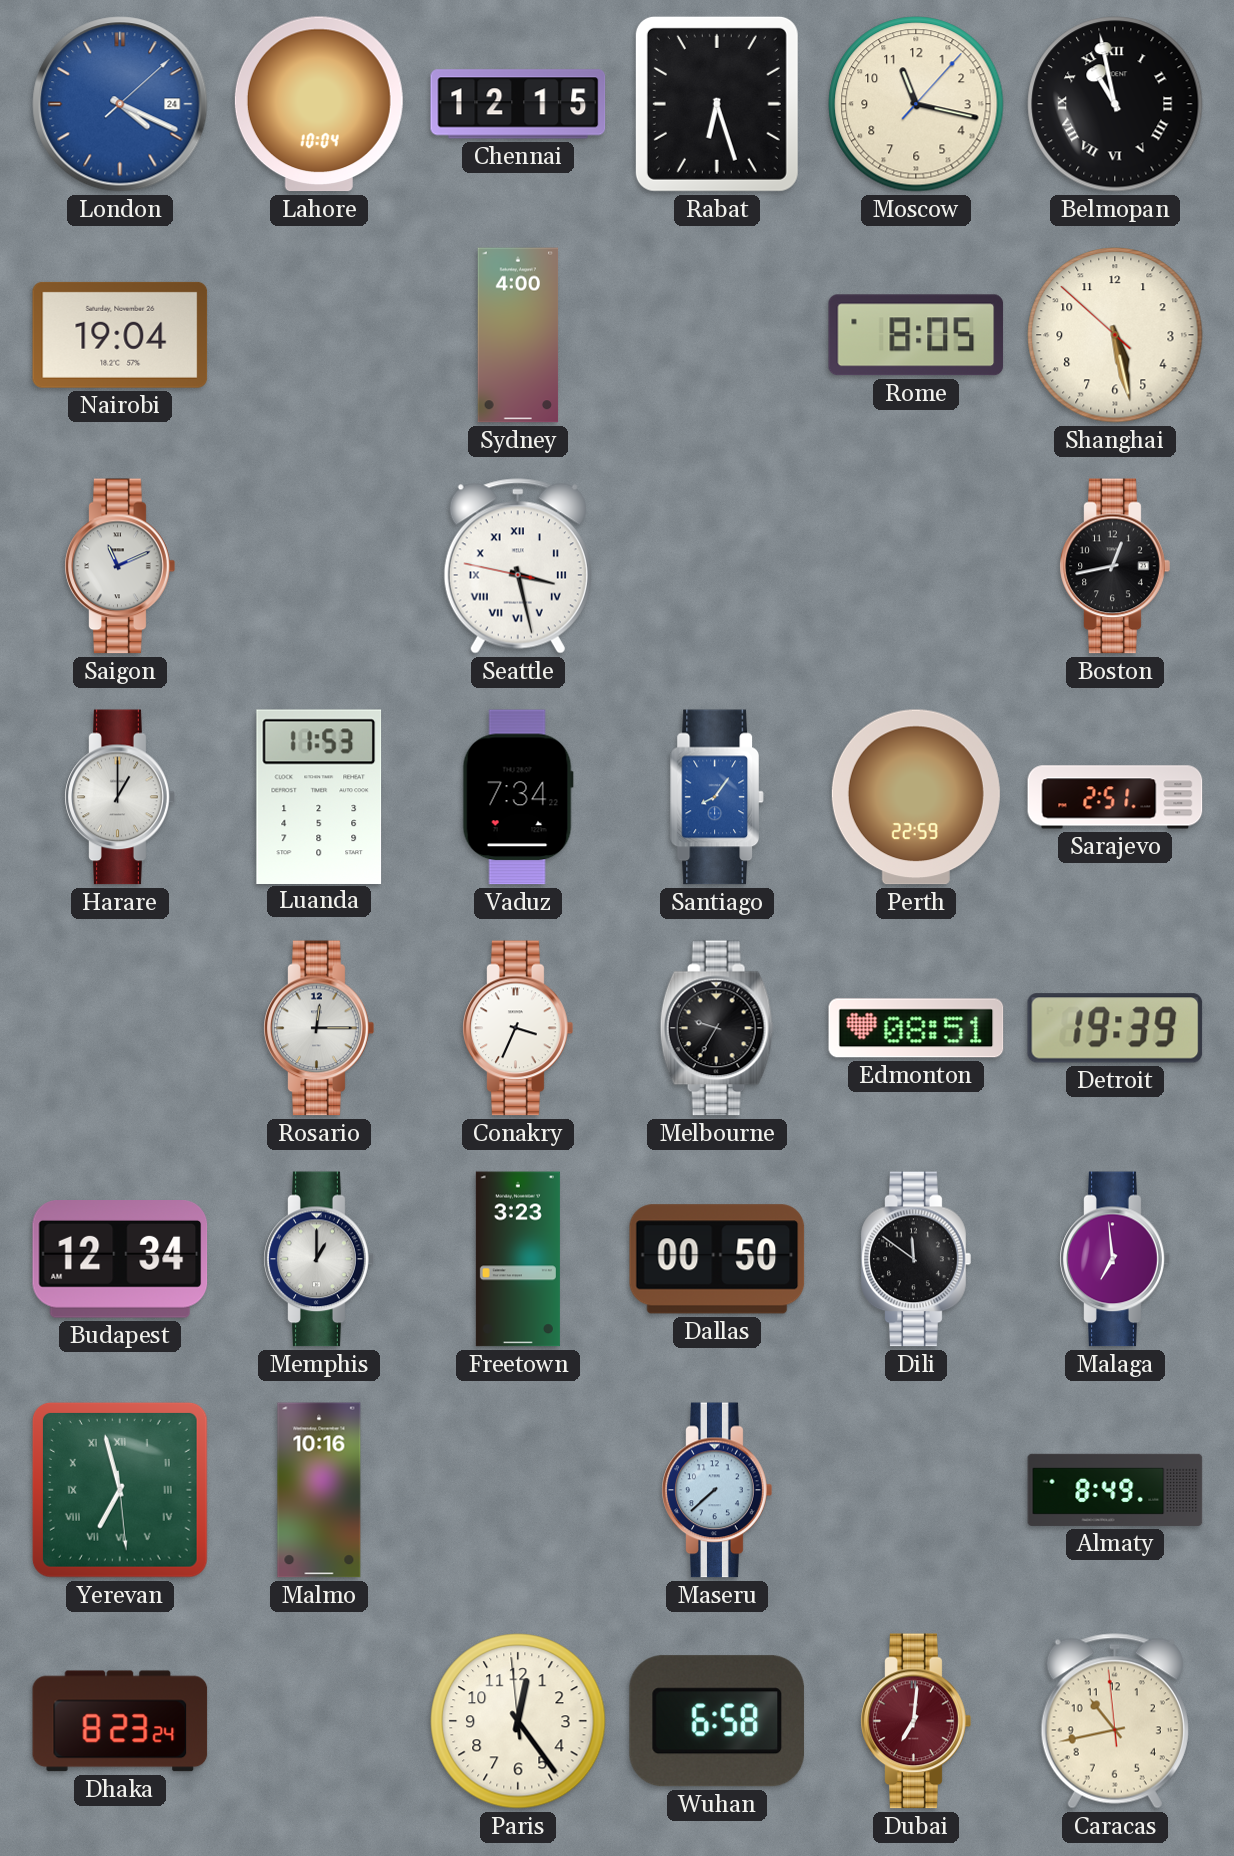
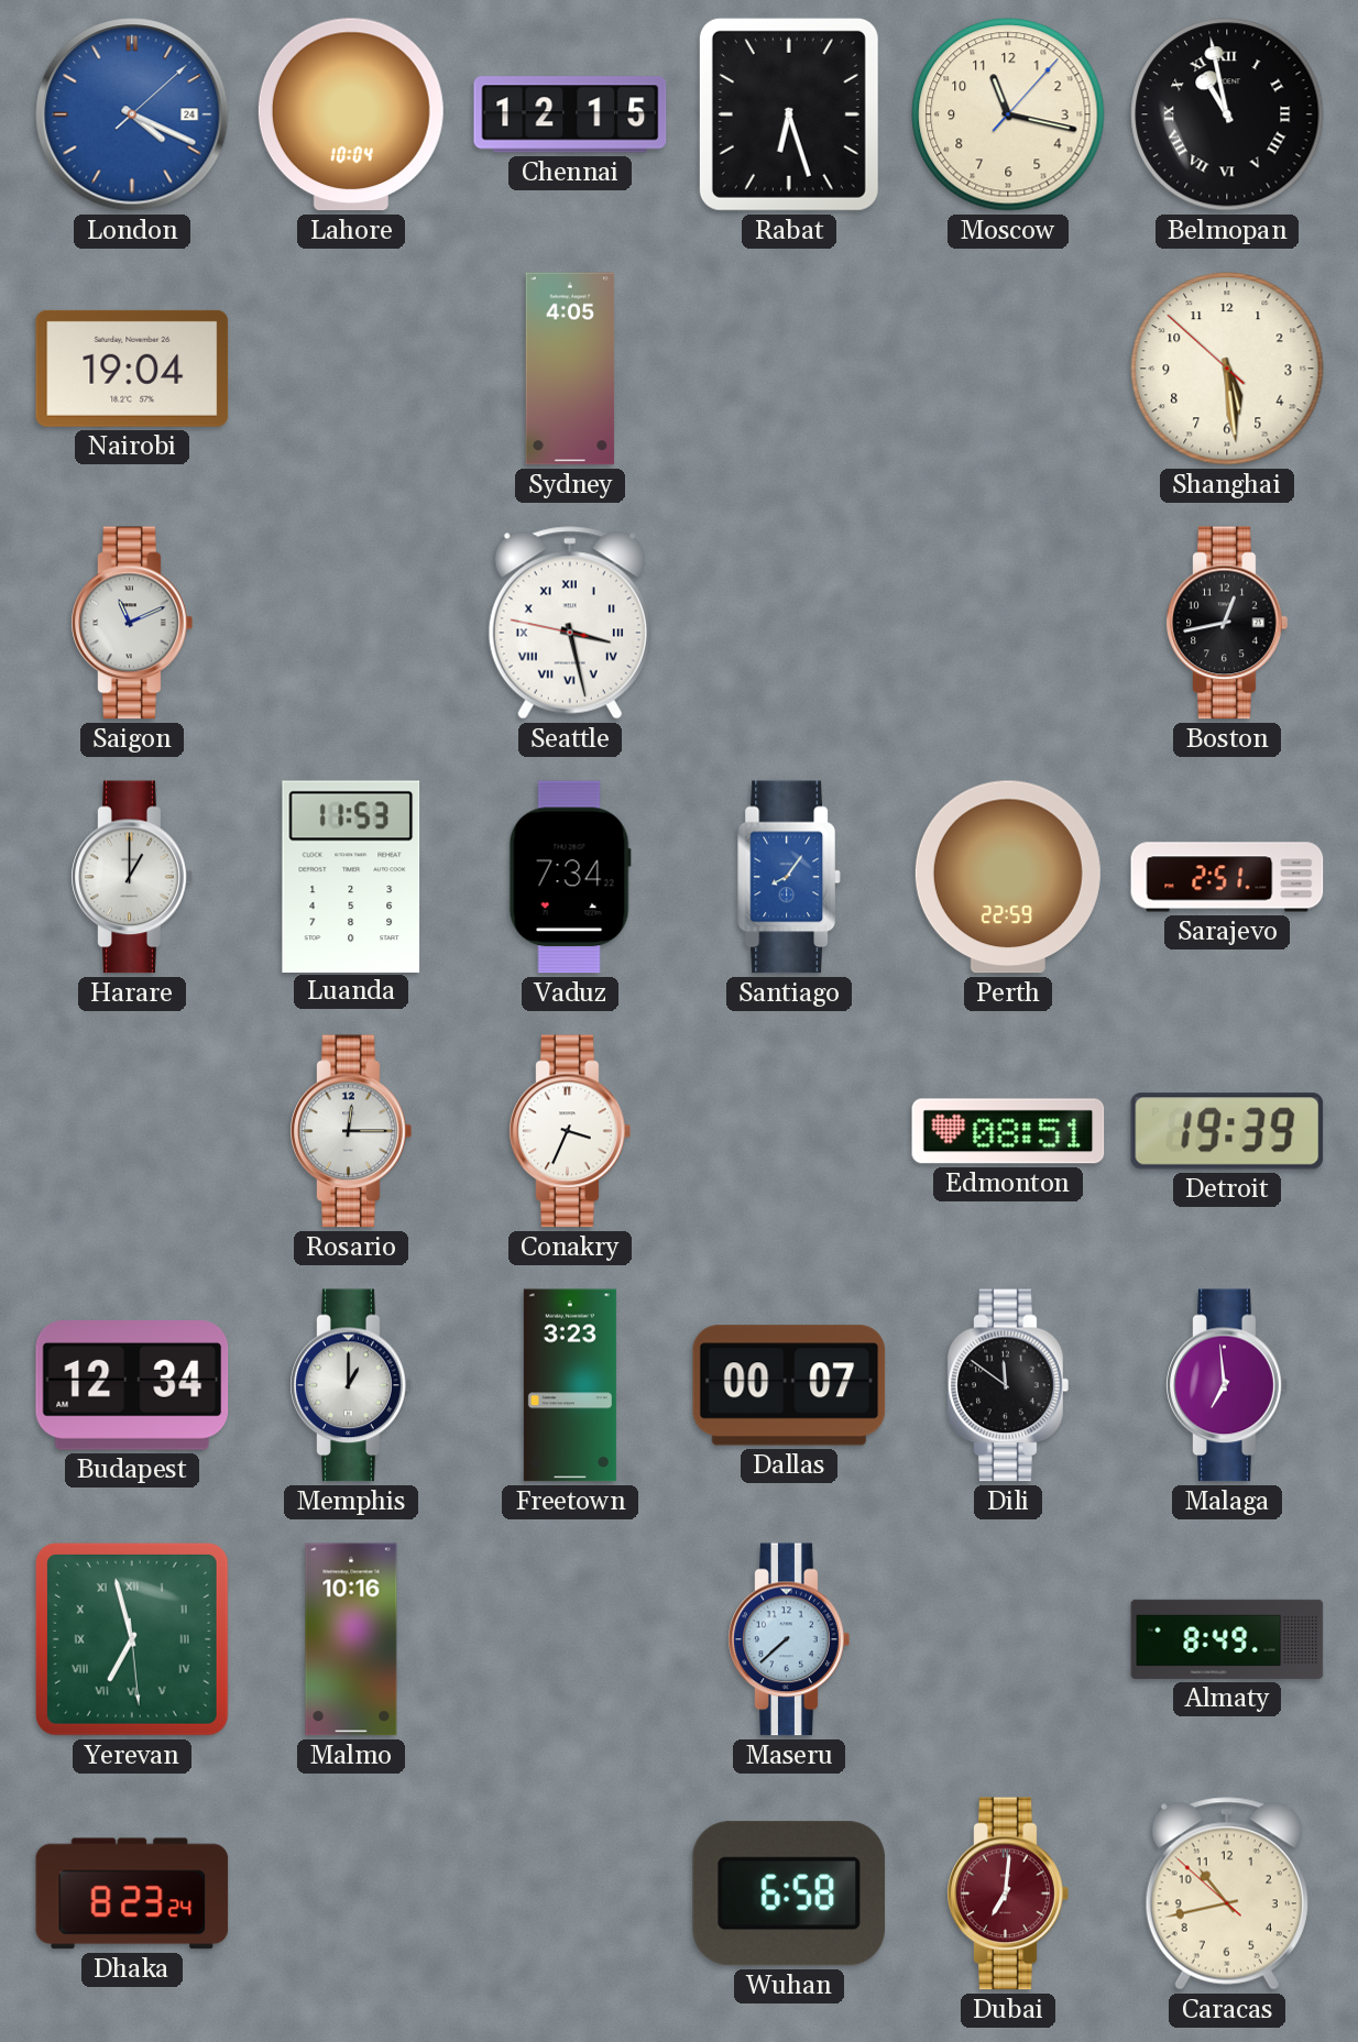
Sydney: 4:00 -> 4:05
Rome: 8:05 -> none
Shanghai: 5:27 -> 5:28
Melbourne: 9:35 -> none
Dallas: 00:50 -> 00:07
Paris: 12:23 -> none
Caracas: 10:42:59 -> 10:42:52
